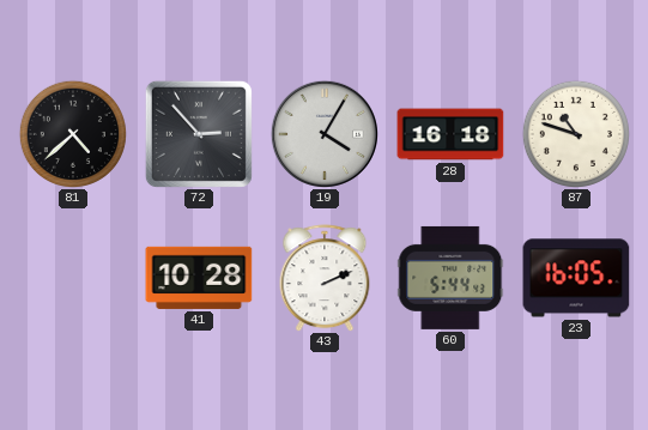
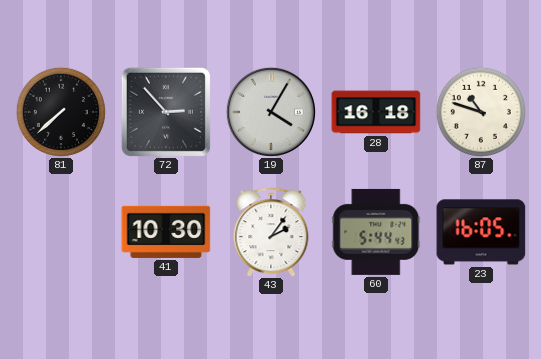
81: 4:38 -> 7:38
41: 10:28 -> 10:30
43: 2:11 -> 2:06
